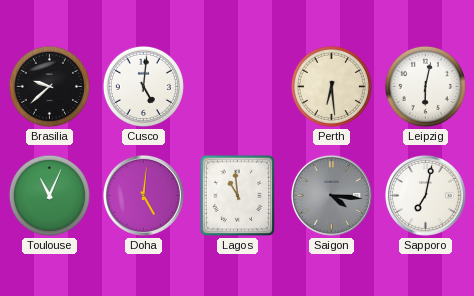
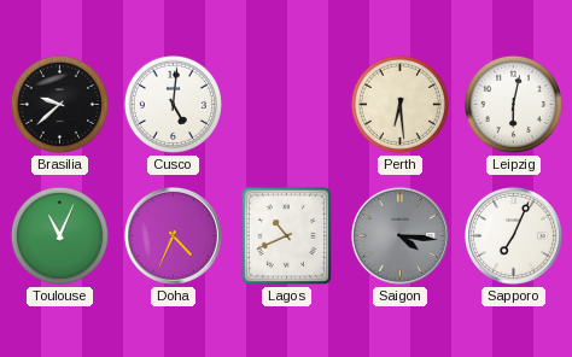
Doha: 5:01 -> 4:34
Lagos: 10:59 -> 10:41
Sapporo: 7:02 -> 7:04
